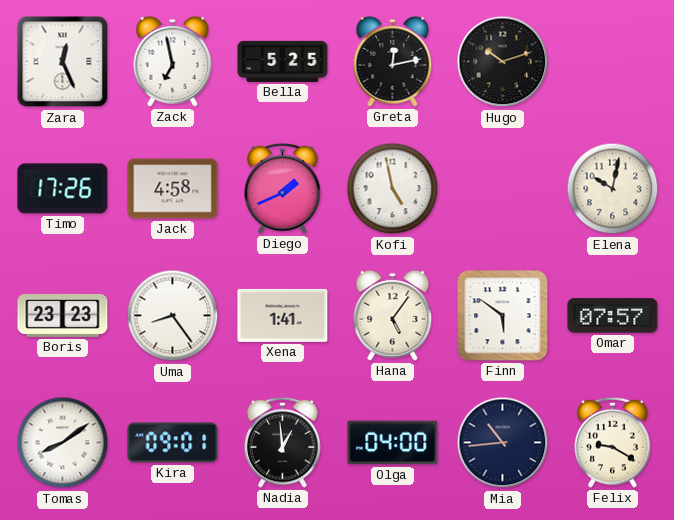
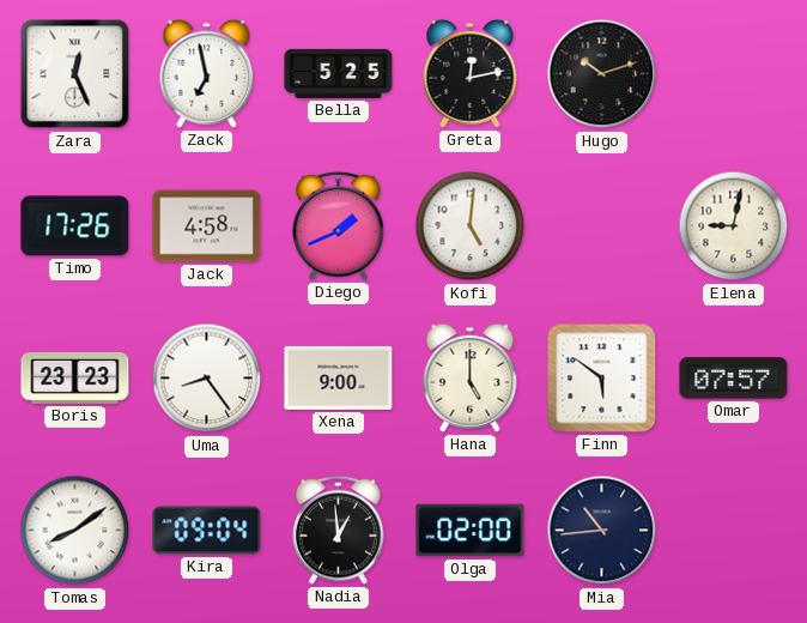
Kofi: 4:58 -> 5:01
Elena: 10:02 -> 9:02
Xena: 1:41 -> 9:00
Hana: 5:06 -> 5:00
Kira: 09:01 -> 09:04
Olga: 04:00 -> 02:00
Felix: 9:20 -> none
